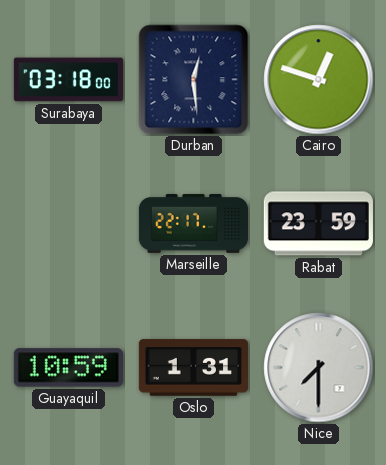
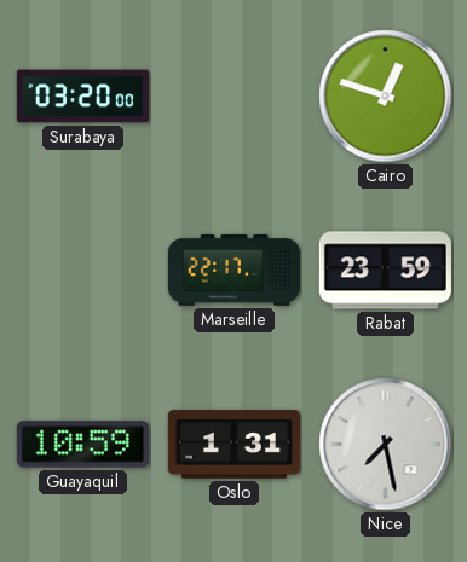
Surabaya: 03:18 -> 03:20
Durban: 12:29 -> none
Nice: 7:30 -> 7:28
